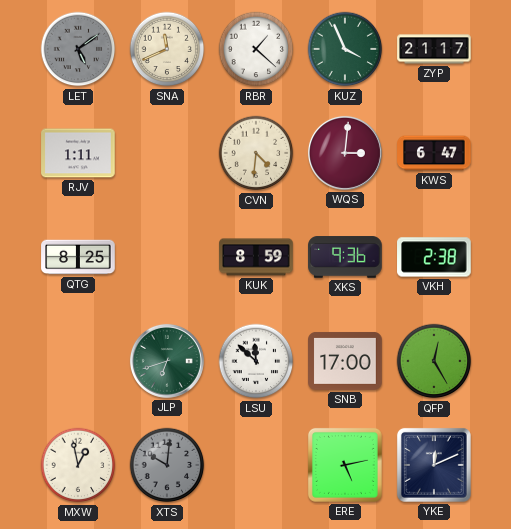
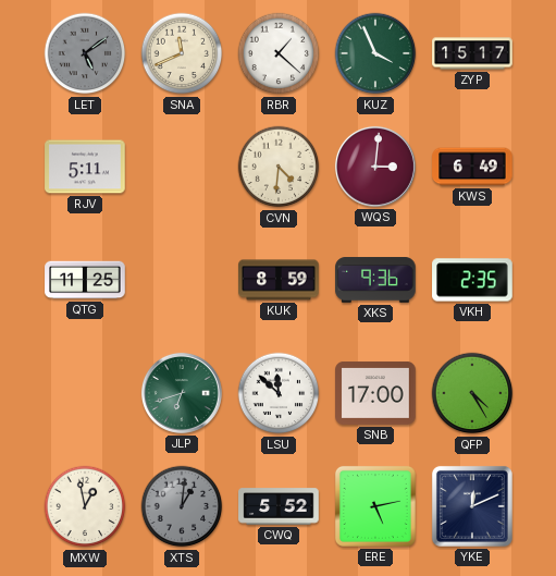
ZYP: 21:17 -> 15:17
RJV: 1:11 -> 5:11
KWS: 6:47 -> 6:49
QTG: 8:25 -> 11:25
VKH: 2:38 -> 2:35
QFP: 12:25 -> 4:25
XTS: 10:01 -> 1:01
CWQ: none -> 5:52
